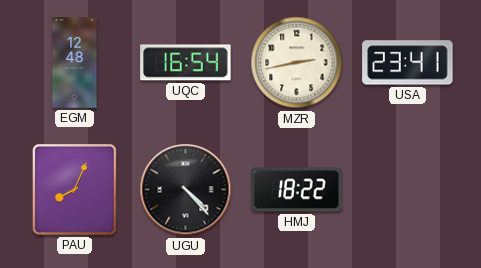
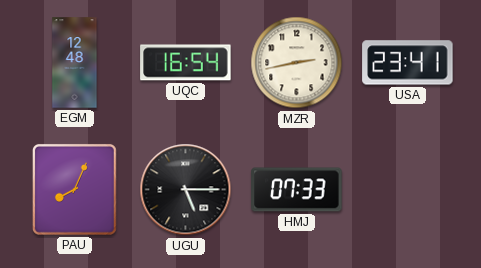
UGU: 4:23 -> 5:15
HMJ: 18:22 -> 07:33
